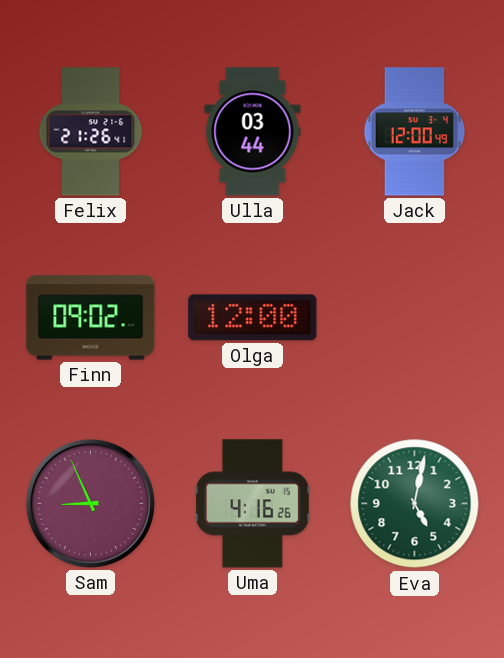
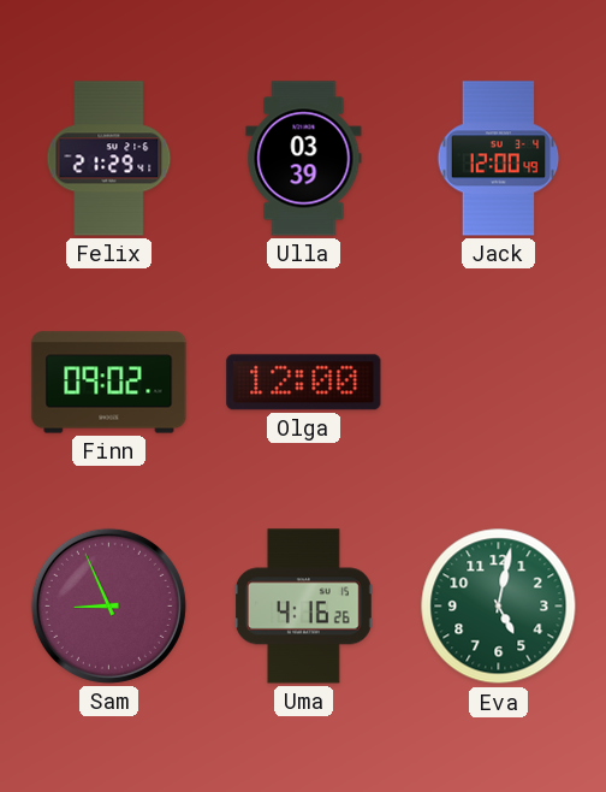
Felix: 21:26 -> 21:29
Ulla: 03:44 -> 03:39
